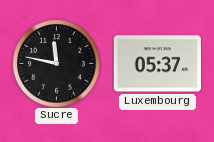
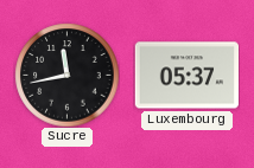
Sucre: 11:47 -> 11:43
